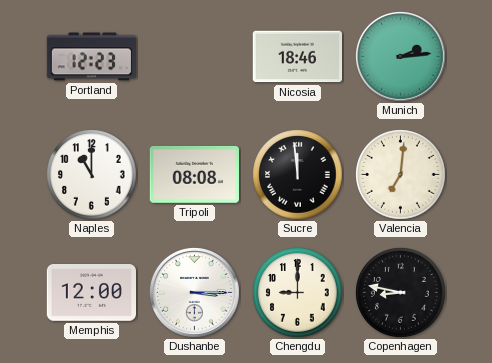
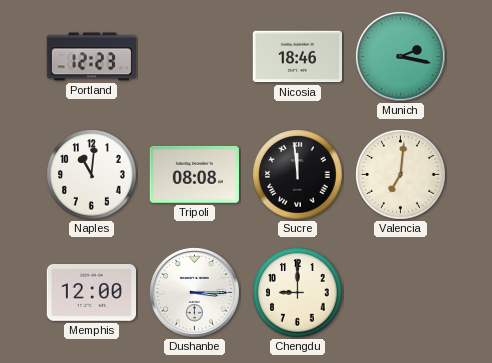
Munich: 2:14 -> 2:17
Naples: 11:00 -> 11:01
Copenhagen: 8:47 -> none
